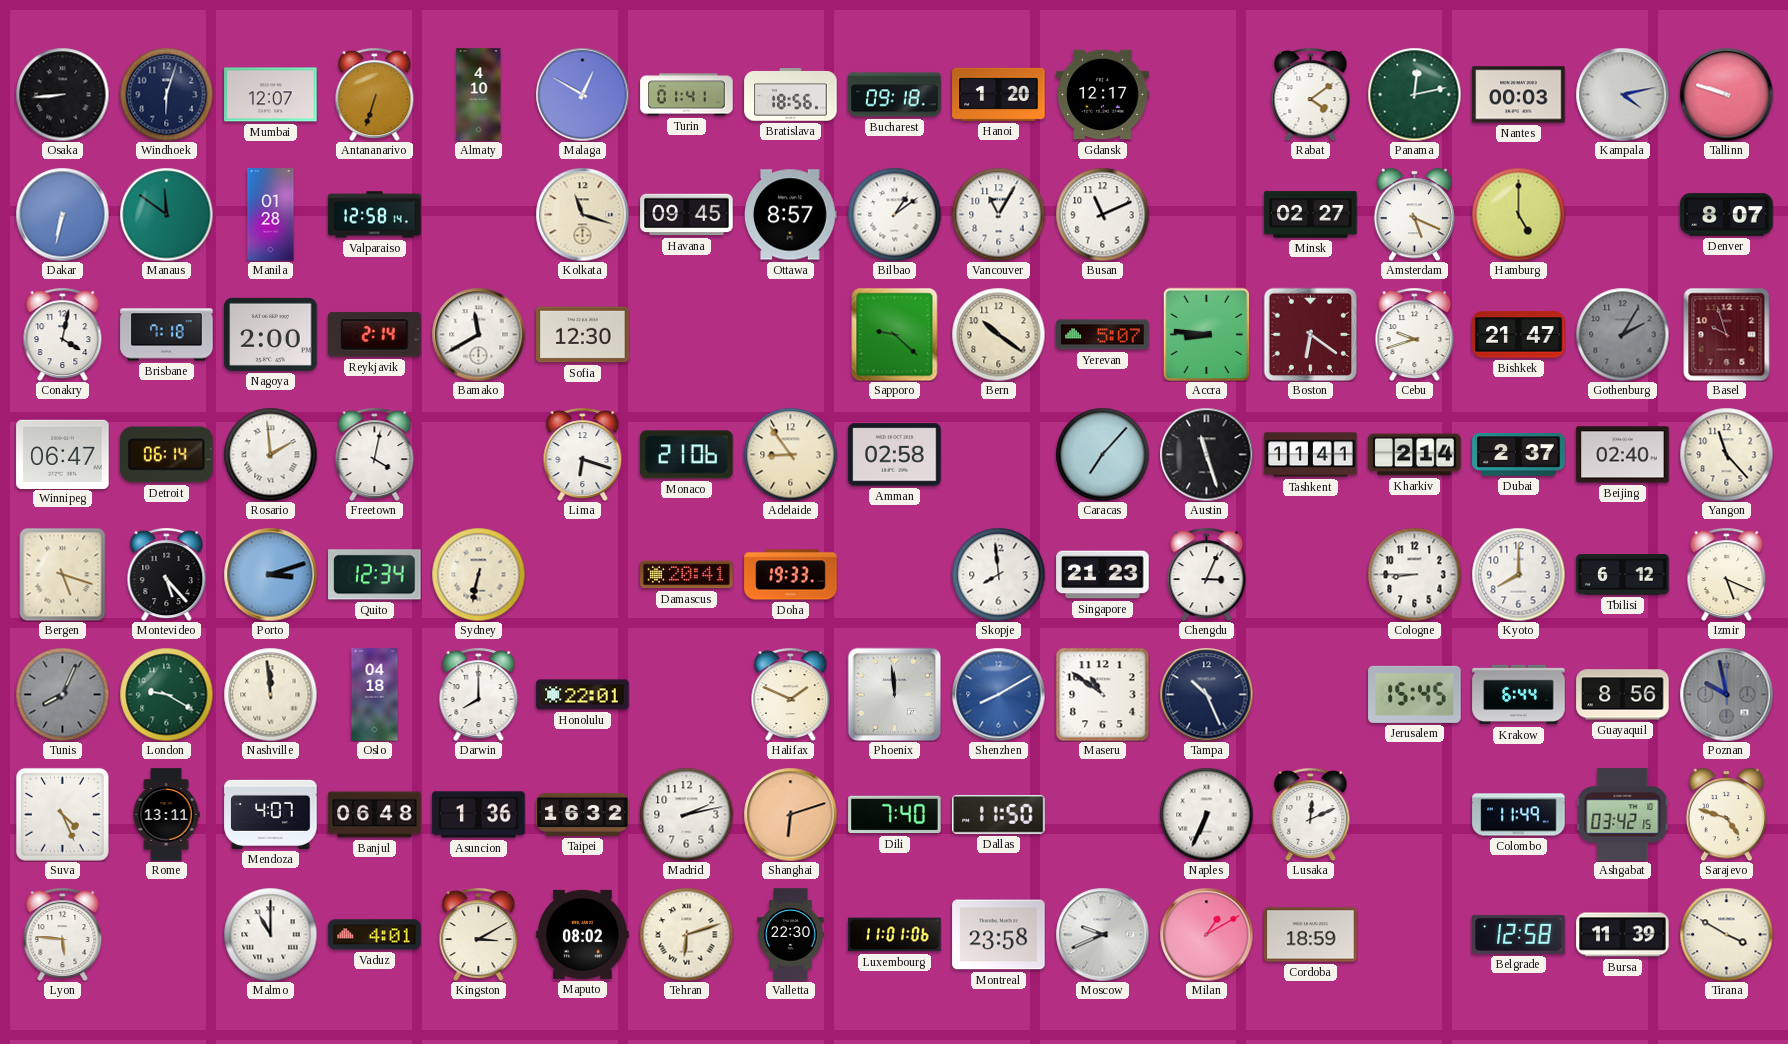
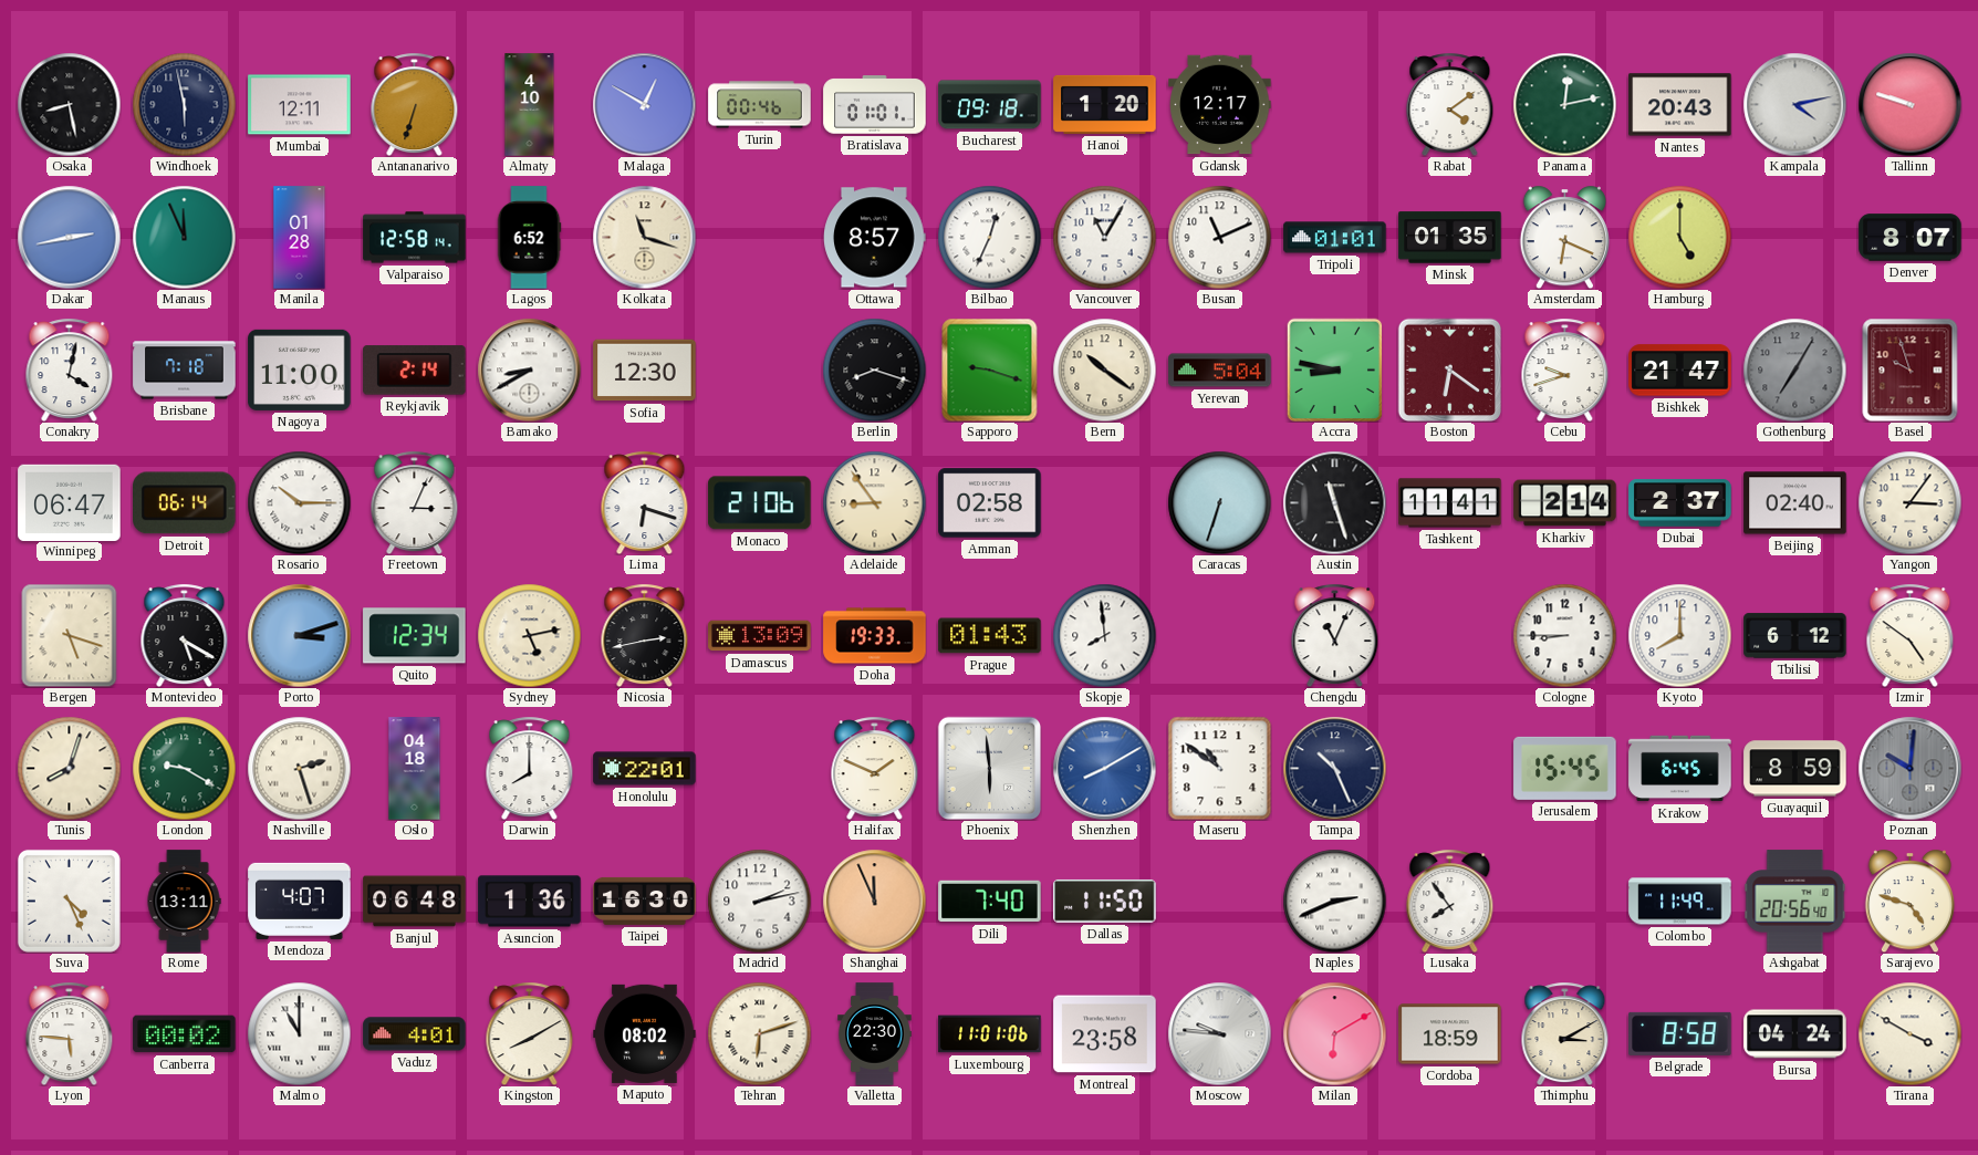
Osaka: 8:44 -> 8:28
Windhoek: 6:03 -> 5:58
Mumbai: 12:07 -> 12:11
Turin: 01:41 -> 00:46
Bratislava: 18:56 -> 01:01
Nantes: 00:03 -> 20:43
Dakar: 6:32 -> 2:43
Manaus: 11:51 -> 11:56
Lagos: none -> 6:52
Havana: 09:45 -> none
Bilbao: 1:09 -> 12:34
Tripoli: none -> 01:01
Minsk: 02:27 -> 01:35
Amsterdam: 5:19 -> 6:19
Nagoya: 2:00 -> 11:00
Bamako: 11:40 -> 8:40
Berlin: none -> 8:18
Sapporo: 9:22 -> 9:18
Yerevan: 5:07 -> 5:04
Accra: 8:46 -> 8:47
Gothenburg: 2:05 -> 7:05
Rosario: 1:59 -> 10:15
Freetown: 4:02 -> 3:04
Caracas: 7:07 -> 6:33
Yangon: 11:23 -> 3:06
Montevideo: 5:23 -> 5:20
Sydney: 6:32 -> 5:13
Nicosia: none -> 2:43
Damascus: 20:41 -> 13:09
Prague: none -> 01:43
Singapore: 21:23 -> none
Chengdu: 3:04 -> 11:04
Izmir: 5:19 -> 4:51
Tunis: 8:04 -> 8:03
Tunis dial: grey -> cream
Nashville: 11:59 -> 2:27
Phoenix: 11:59 -> 5:59
Krakow: 6:44 -> 6:45
Guayaquil: 8:56 -> 8:59
Poznan: 9:58 -> 10:01
Taipei: 16:32 -> 16:30
Shanghai: 6:12 -> 11:56
Naples: 6:34 -> 2:41
Lusaka: 12:11 -> 7:54
Ashgabat: 03:42 -> 20:56
Canberra: none -> 00:02
Kingston: 3:10 -> 8:10
Moscow: 9:41 -> 9:46
Milan: 1:10 -> 6:10
Thimphu: none -> 3:10
Belgrade: 12:58 -> 8:58
Bursa: 11:39 -> 04:24
